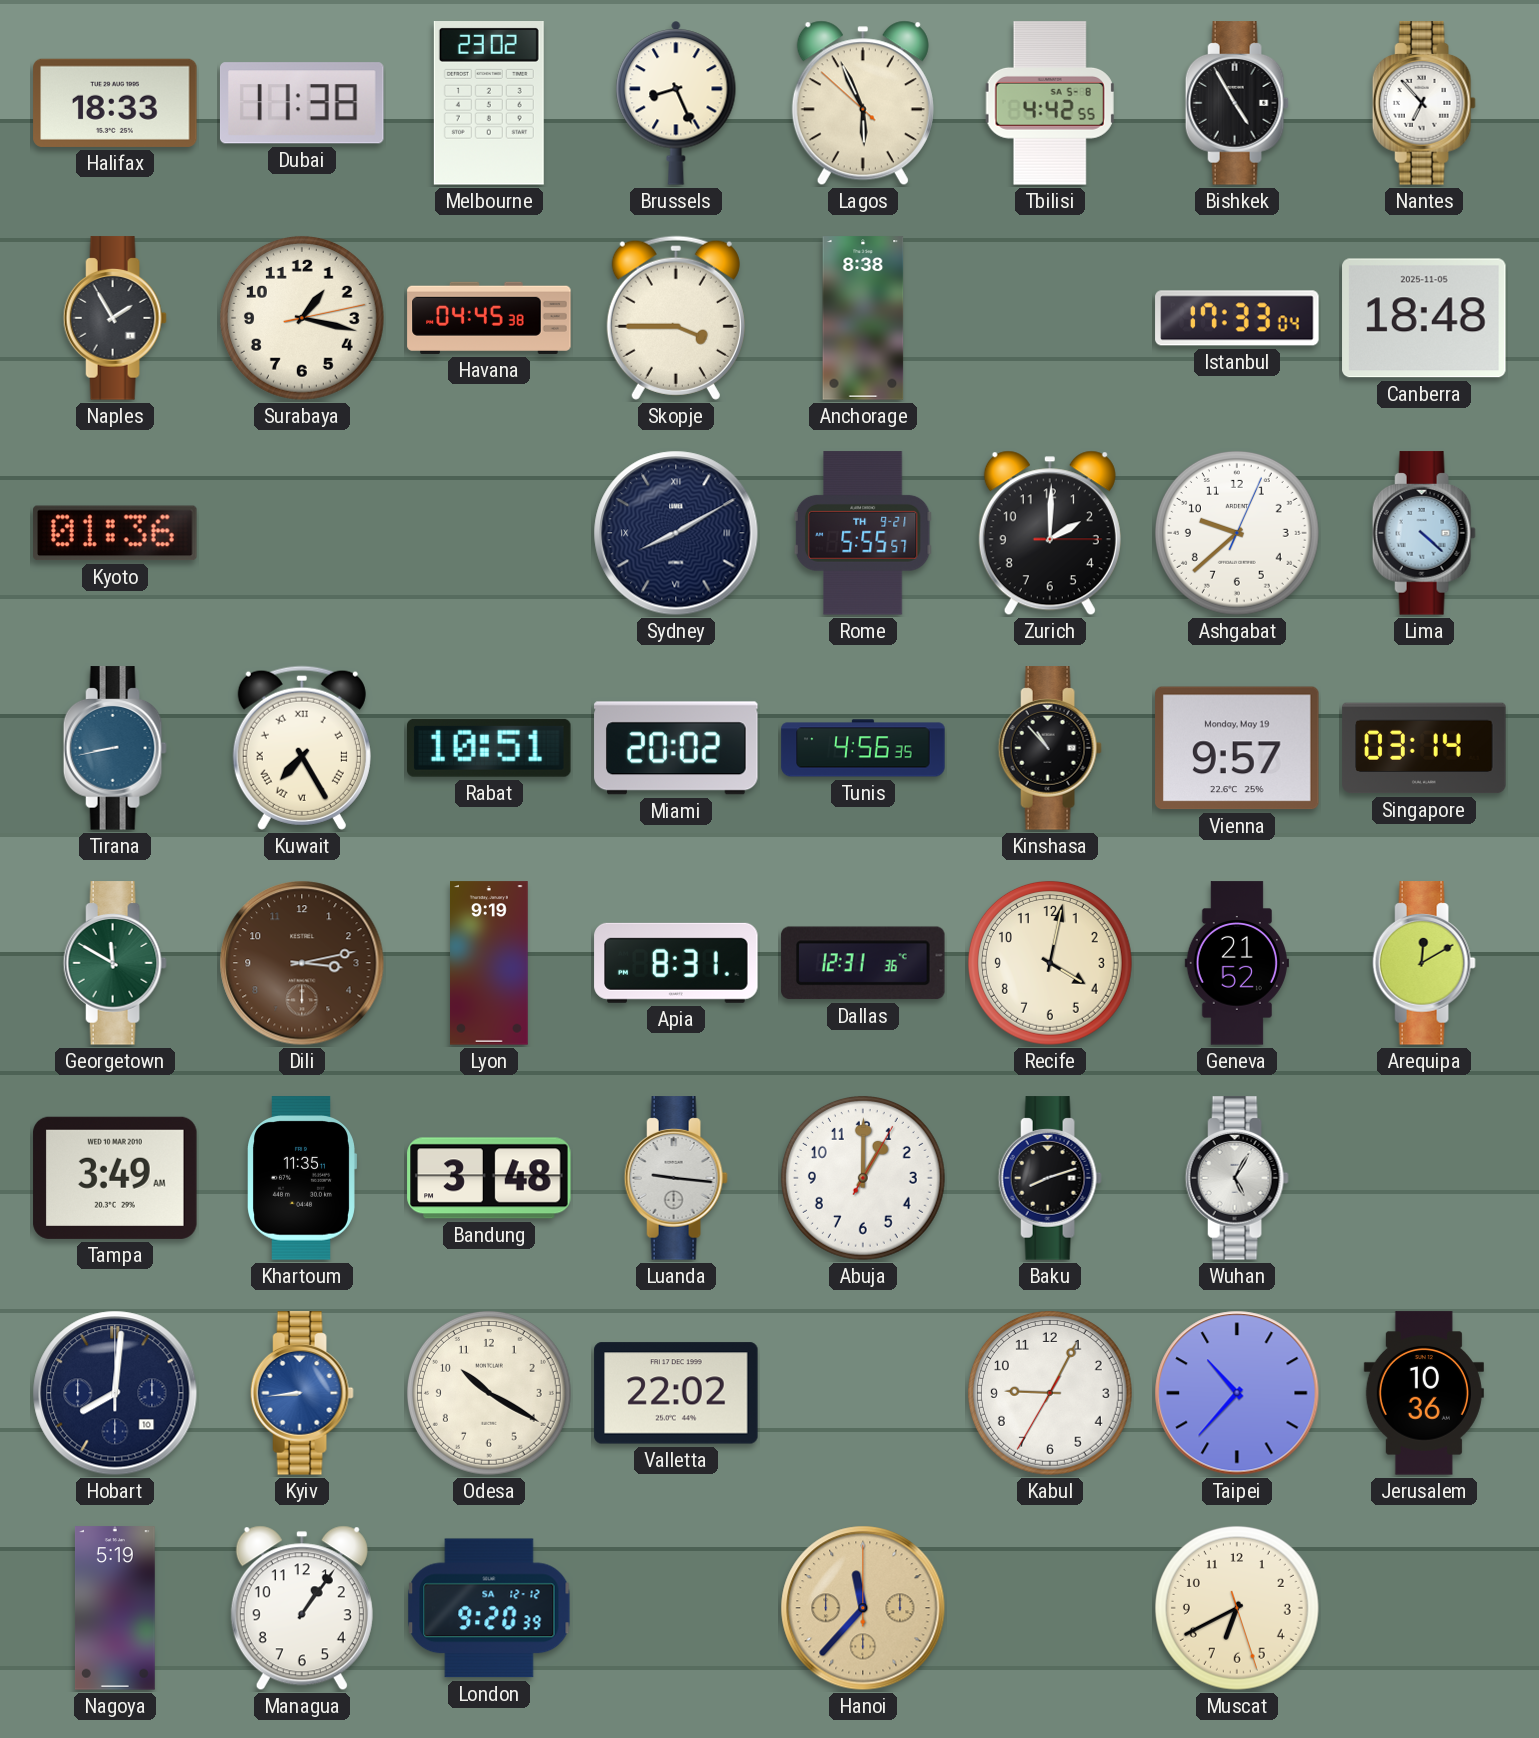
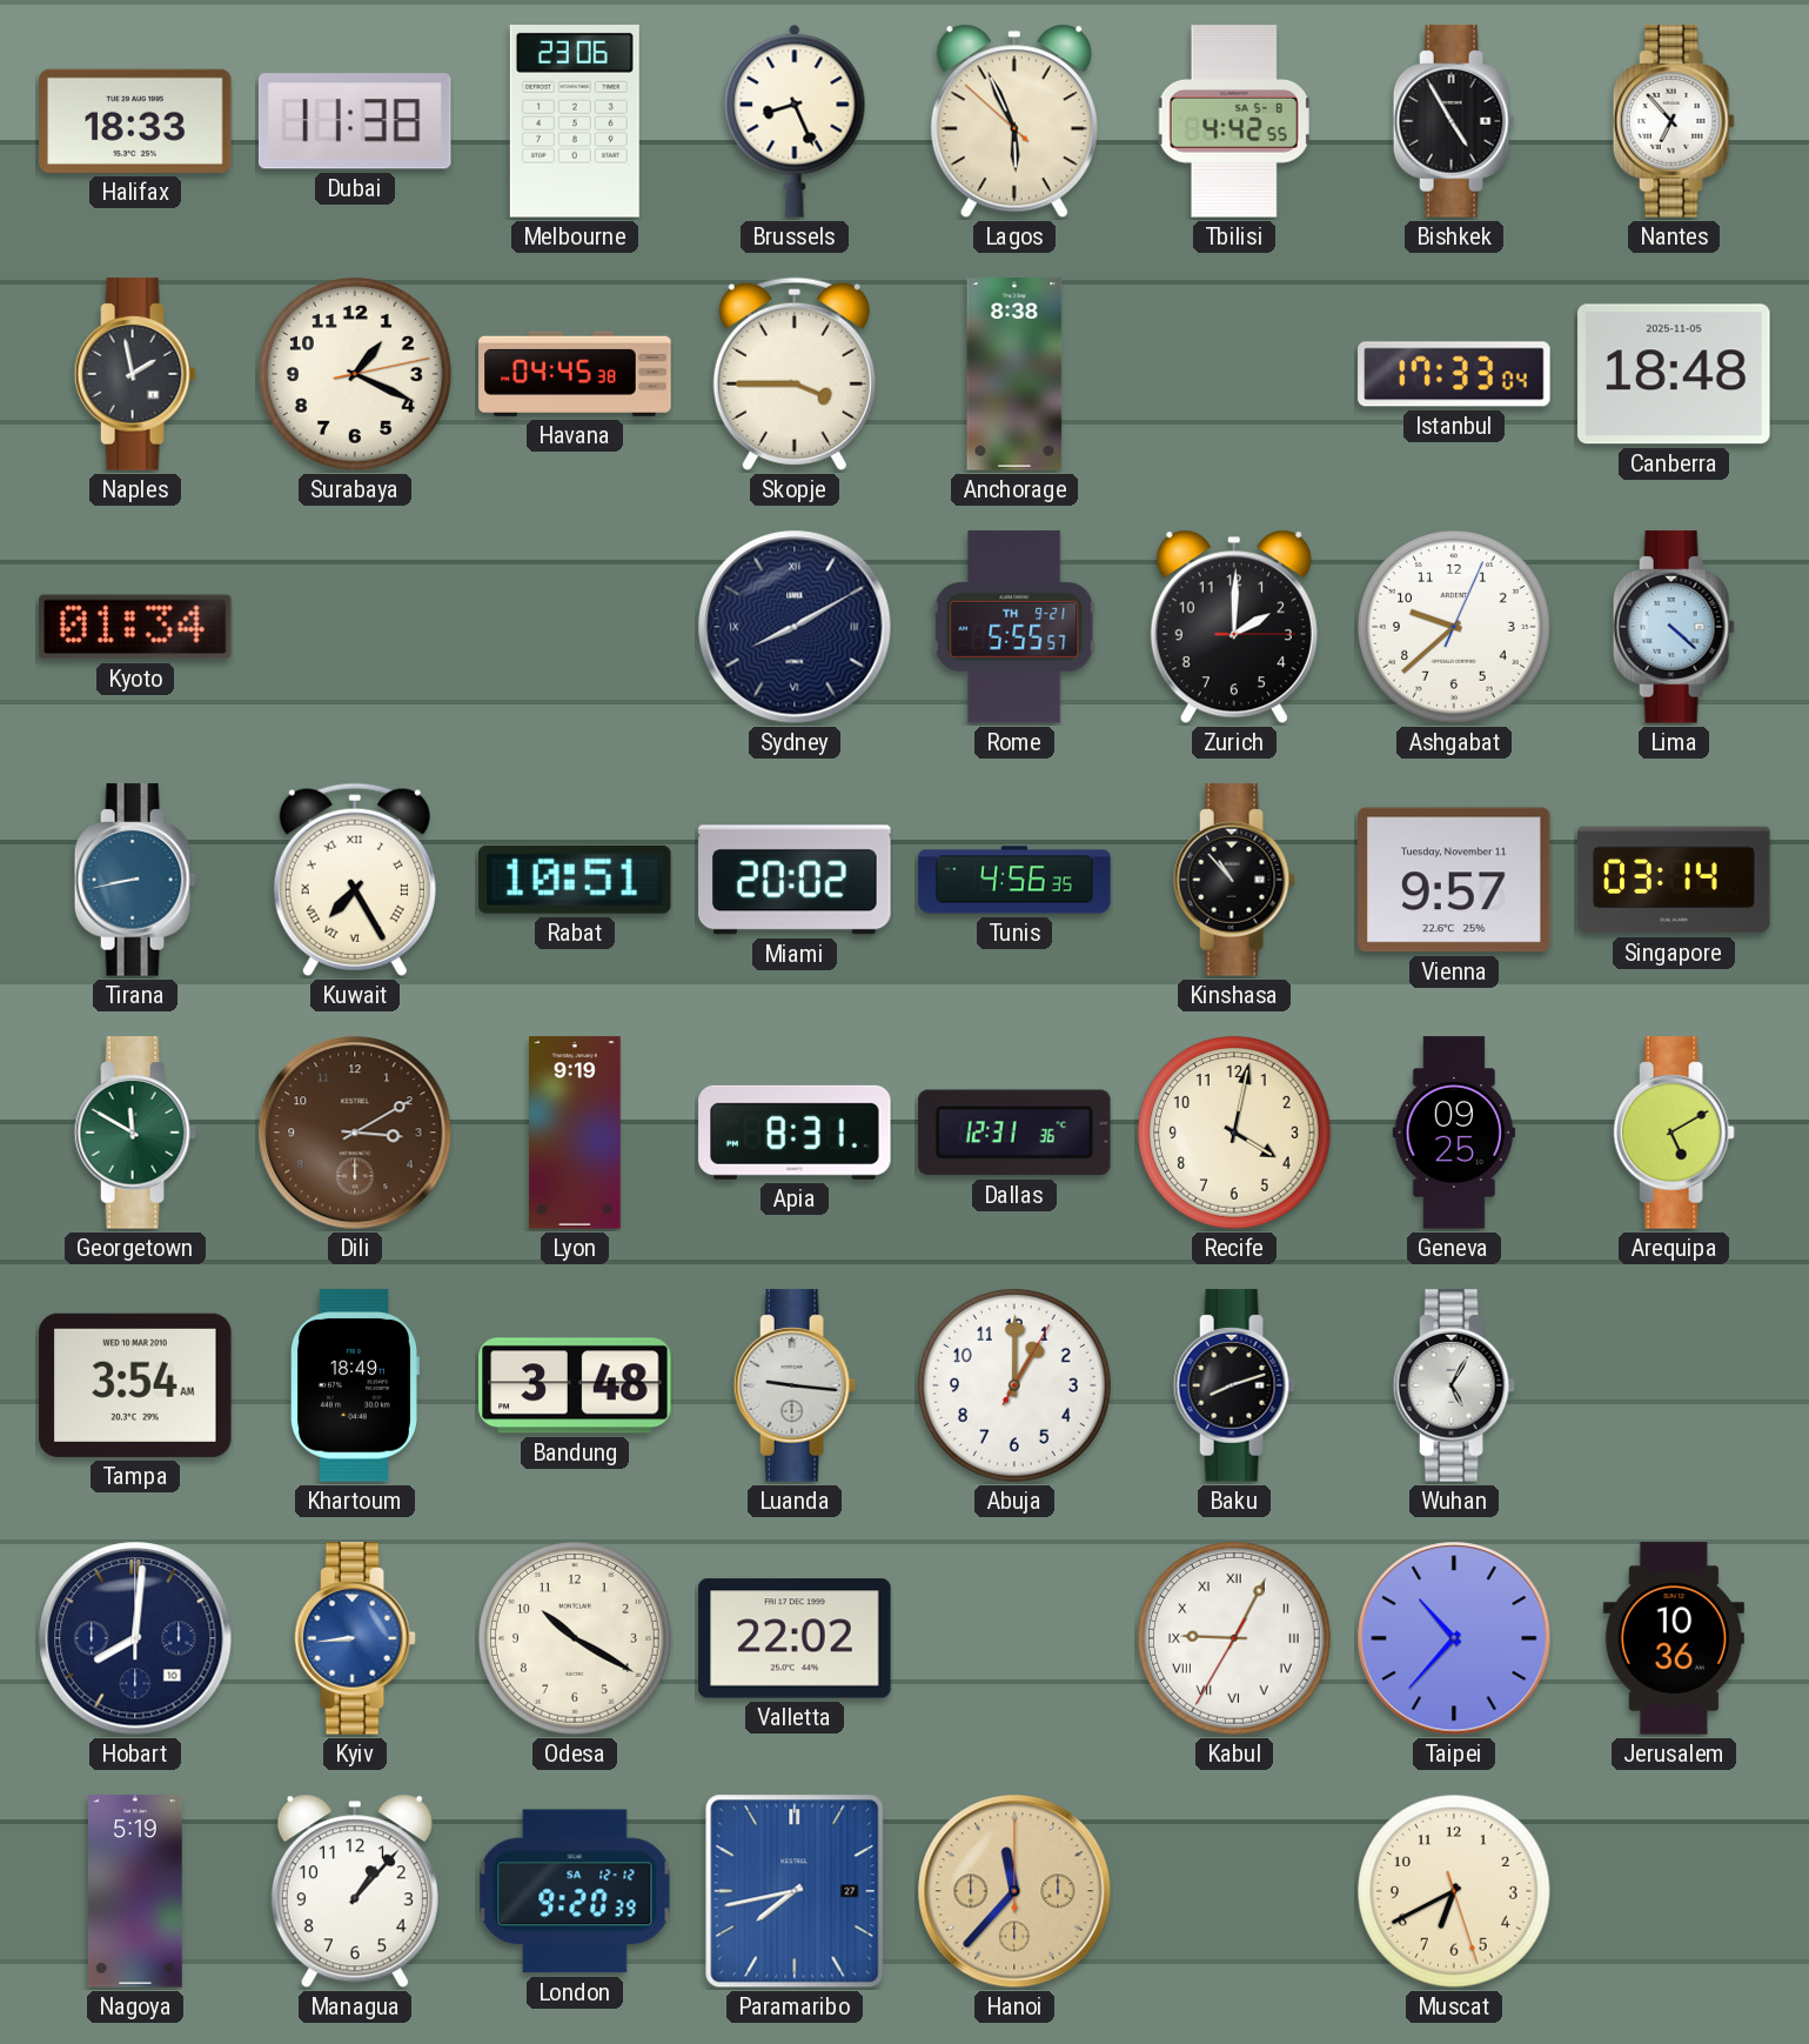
Melbourne: 23:02 -> 23:06
Naples: 1:55 -> 1:58
Surabaya: 1:17 -> 1:19
Kyoto: 01:36 -> 01:34
Vienna date: Monday, May 19 -> Tuesday, November 11
Dili: 3:13 -> 3:10
Geneva: 21:52 -> 09:25
Arequipa: 12:10 -> 5:10
Tampa: 3:49 -> 3:54
Khartoum: 11:35 -> 18:49
Kabul numerals: Arabic -> Roman
Managua: 1:06 -> 1:07
Paramaribo: none -> 7:43
